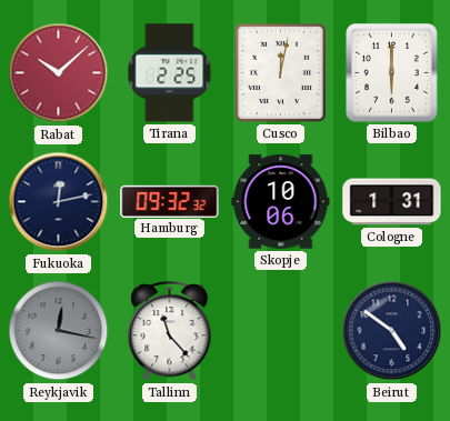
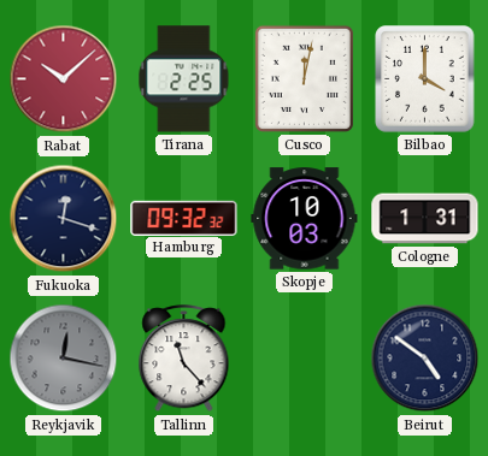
Bilbao: 6:00 -> 4:00
Fukuoka: 12:13 -> 12:18
Skopje: 10:06 -> 10:03
